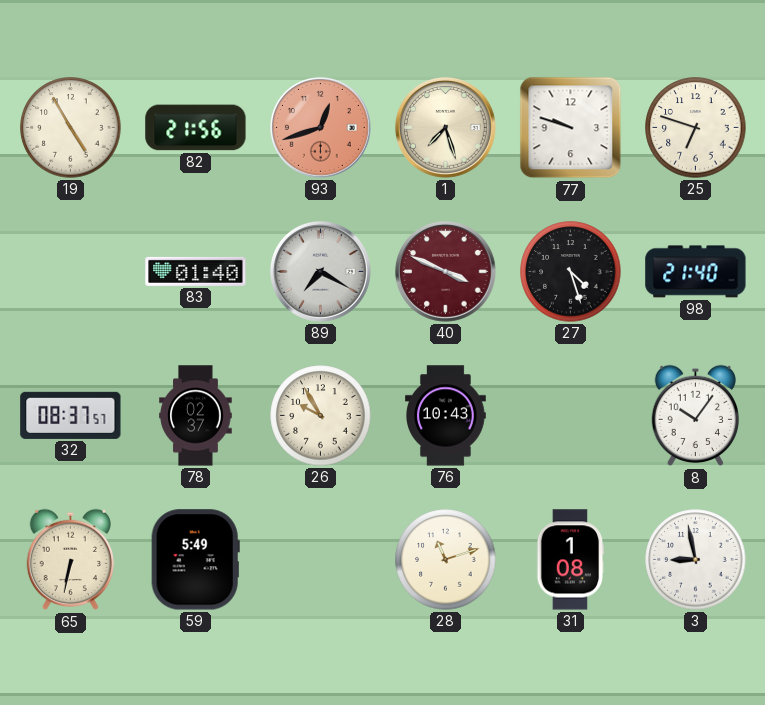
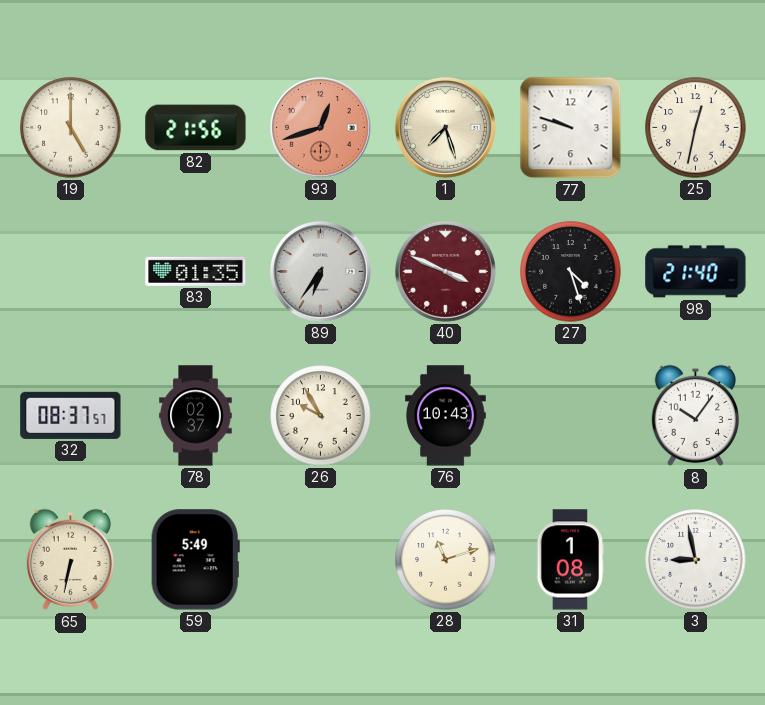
19: 4:55 -> 5:00
25: 6:48 -> 12:32
83: 01:40 -> 01:35
89: 7:20 -> 6:36
